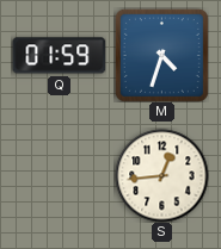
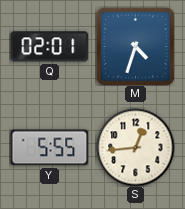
Q: 01:59 -> 02:01
Y: none -> 5:55
